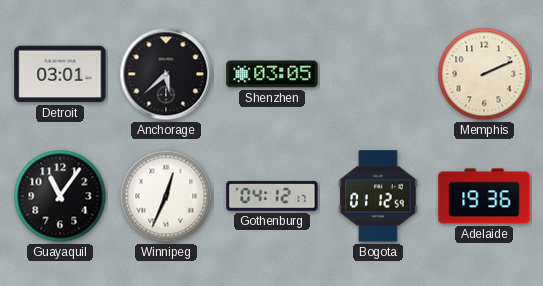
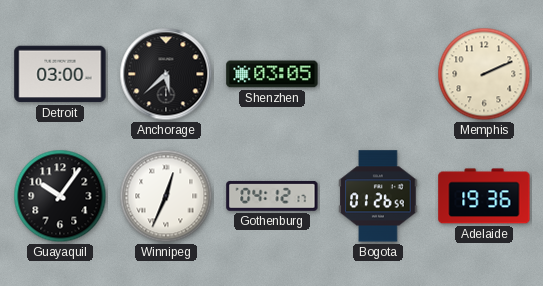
Detroit: 03:01 -> 03:00
Guayaquil: 11:06 -> 10:06
Bogota: 01:12 -> 01:26
